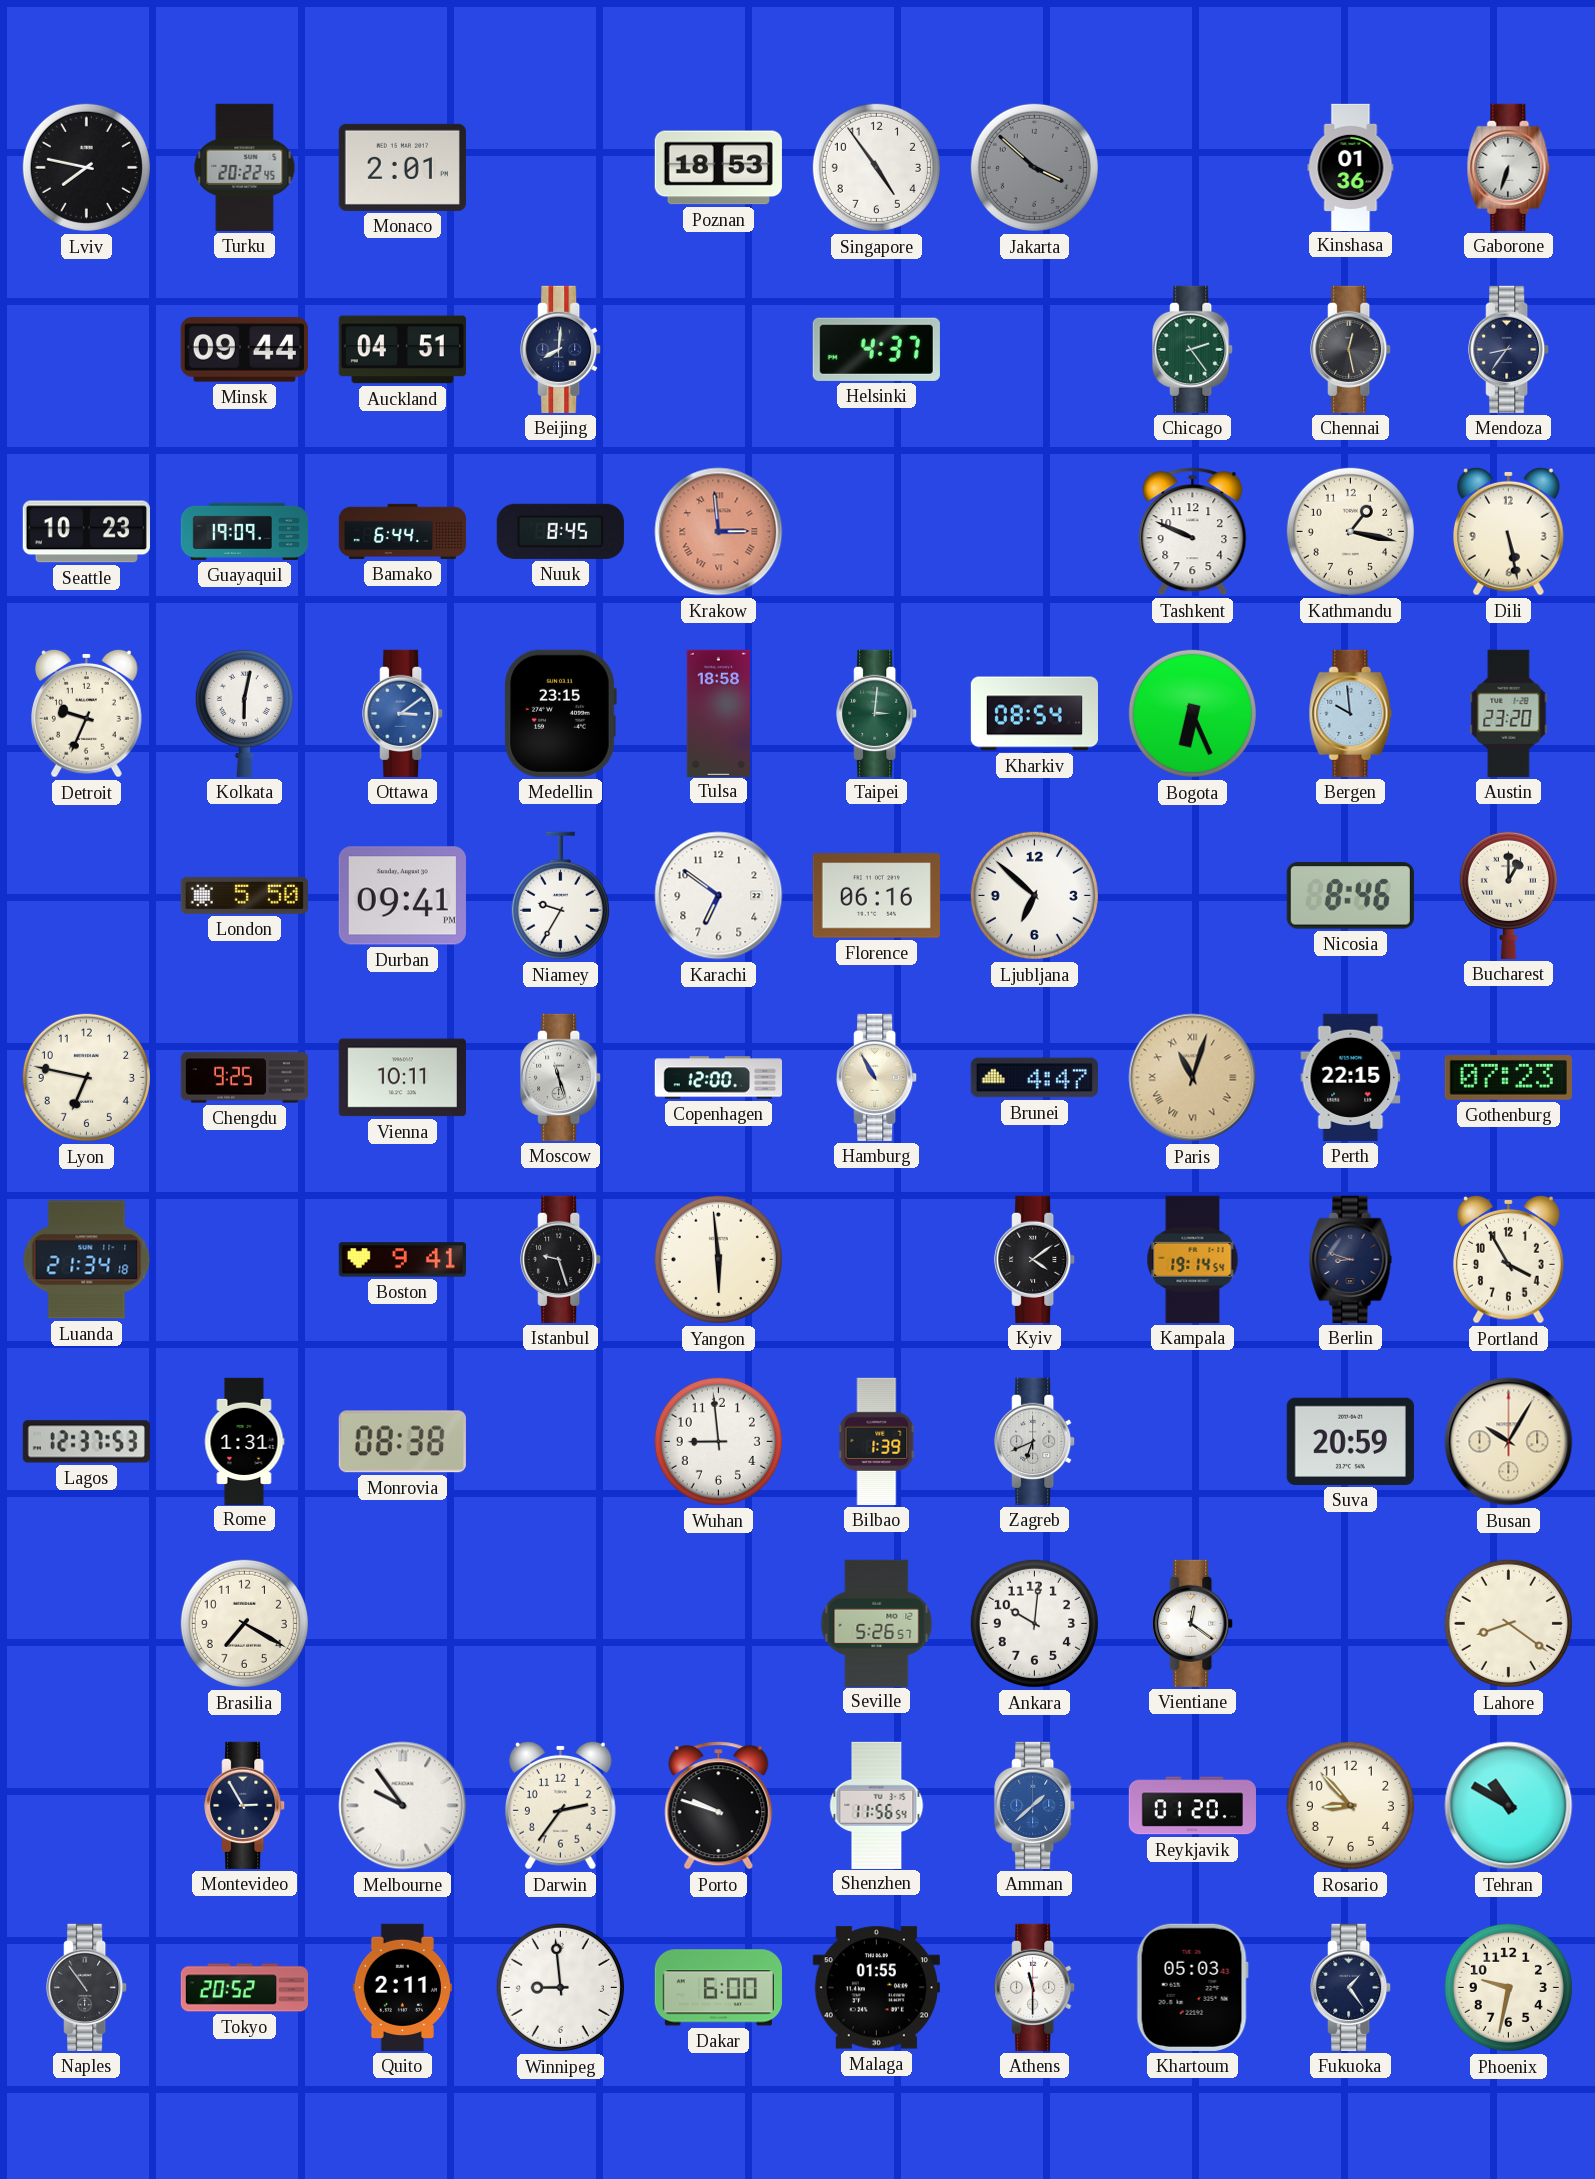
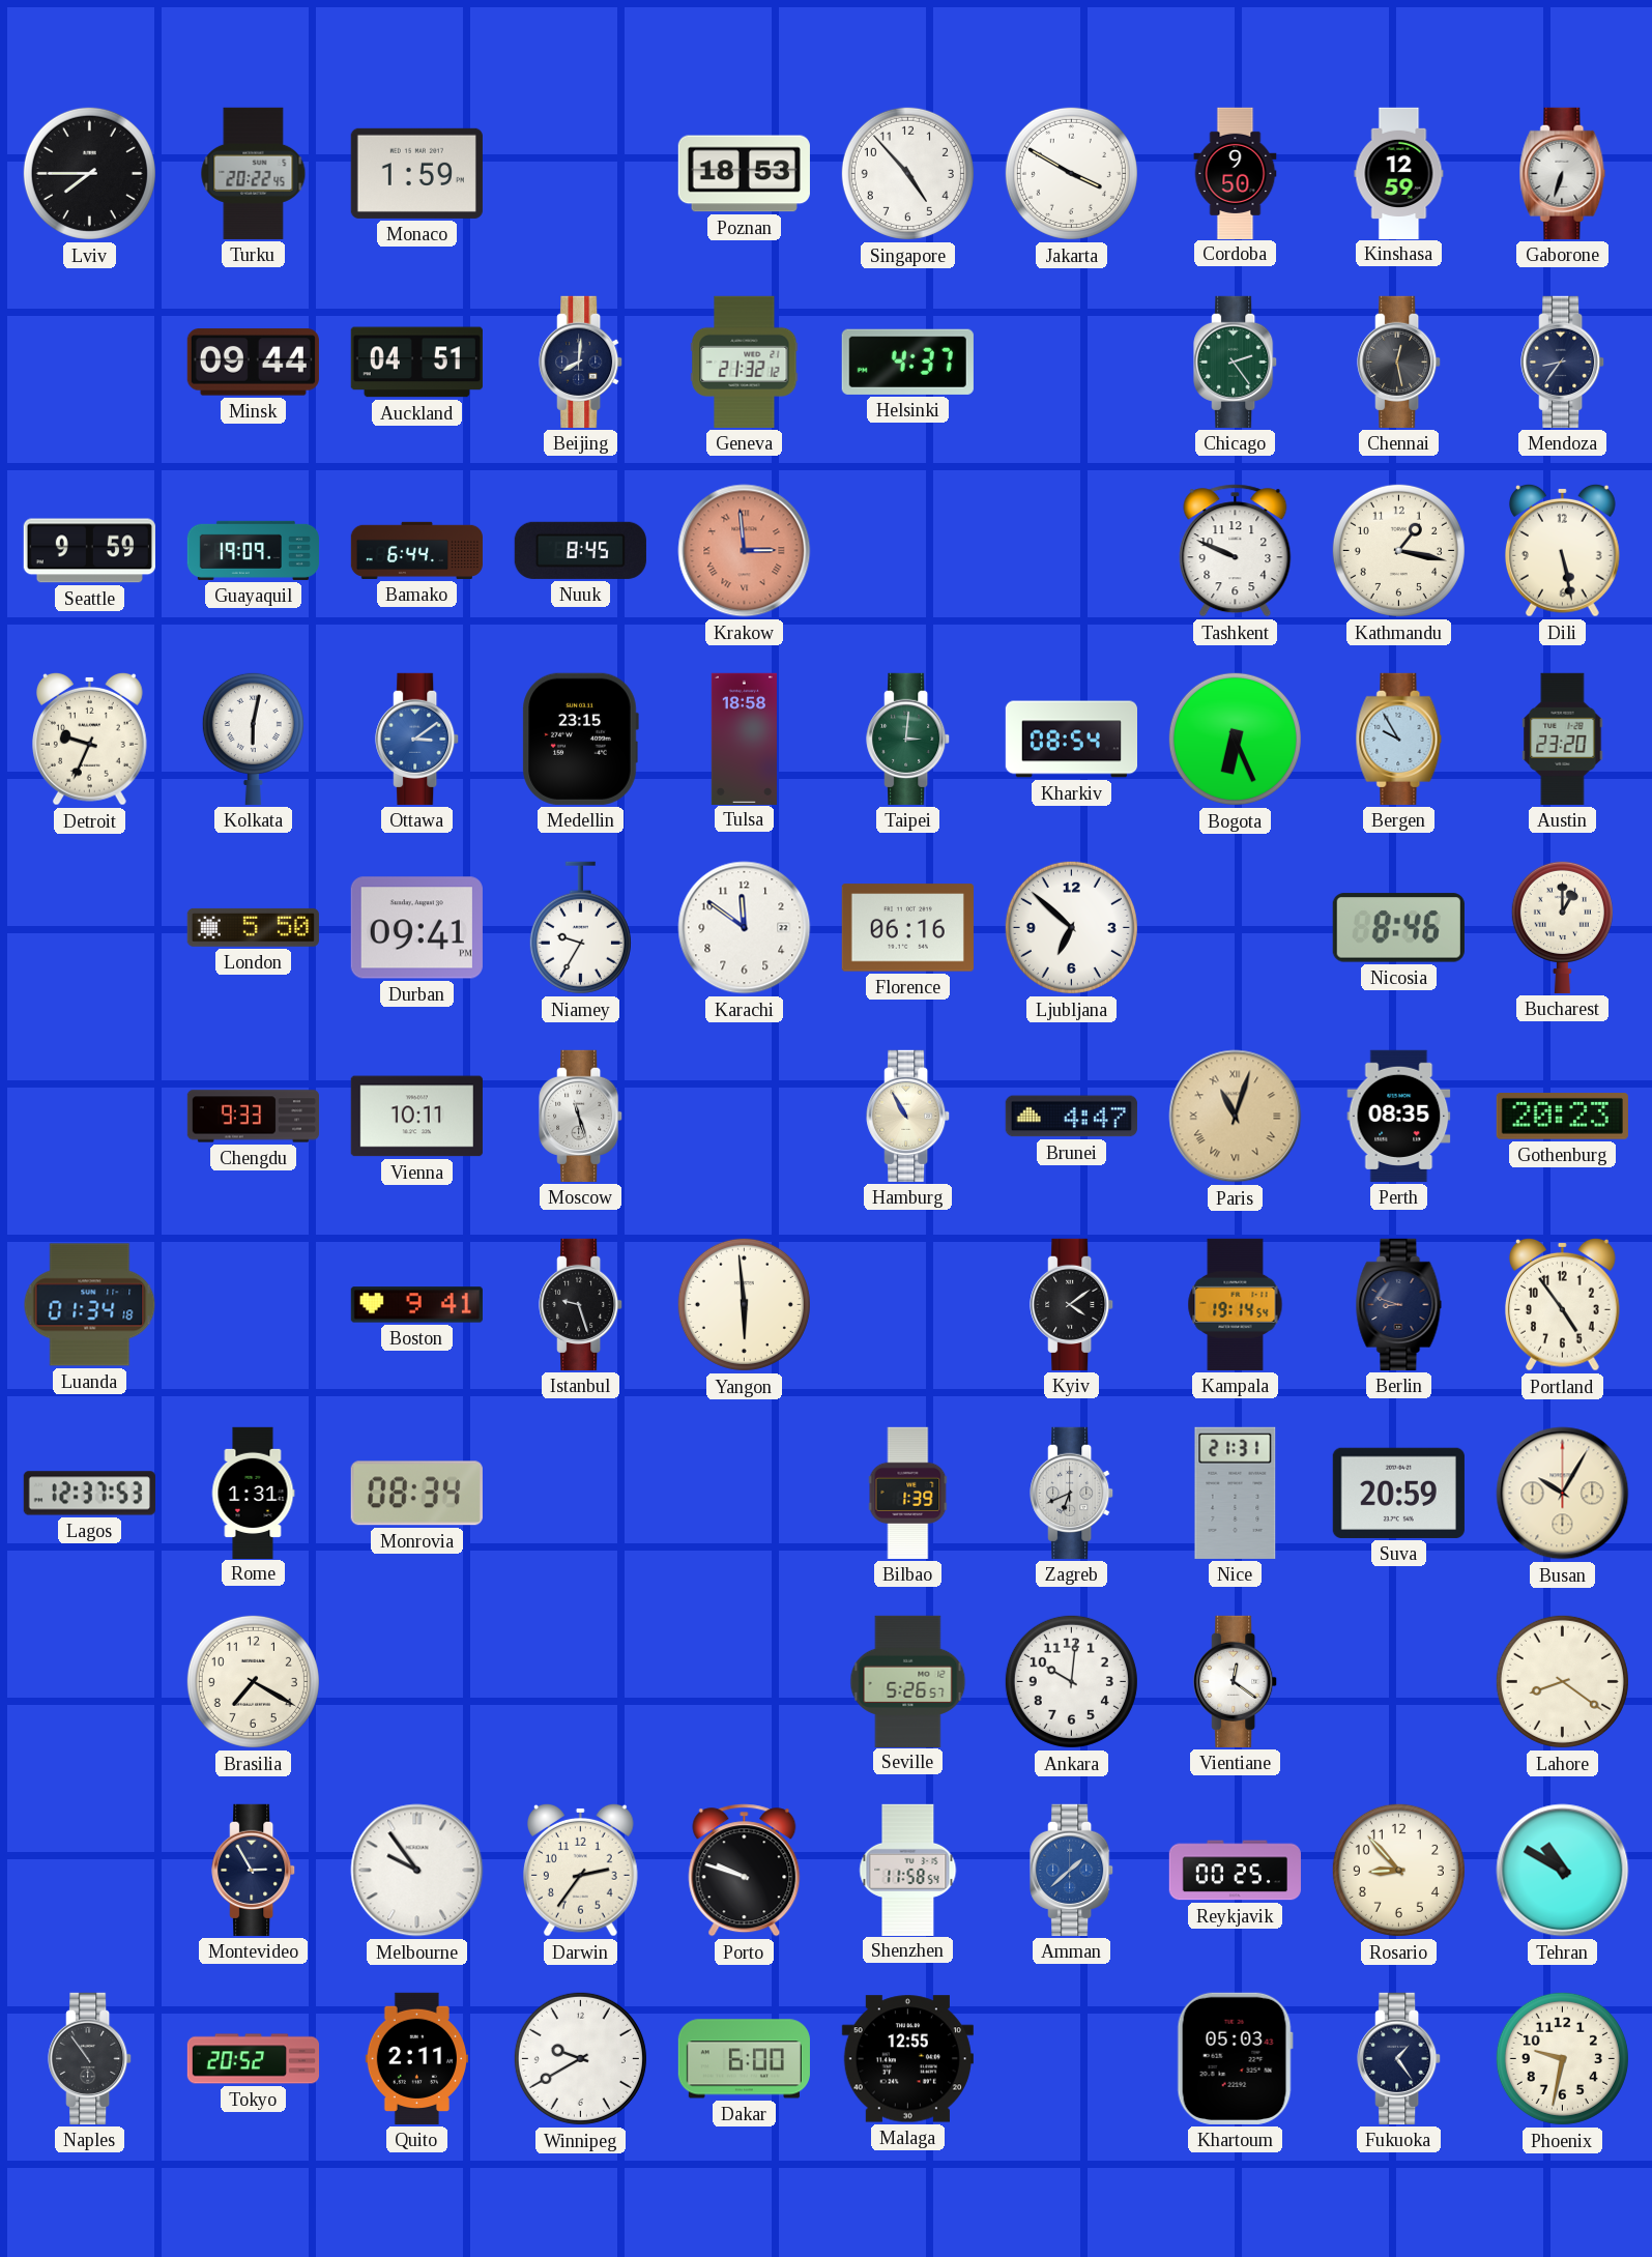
Lviv: 7:47 -> 7:45
Monaco: 2:01 -> 1:59
Singapore: 4:54 -> 4:53
Jakarta: 3:52 -> 3:50
Jakarta dial: grey -> white
Cordoba: none -> 9:50
Kinshasa: 01:36 -> 12:59
Geneva: none -> 21:32
Seattle: 10:23 -> 9:59
Bergen: 9:59 -> 9:55
Karachi: 6:51 -> 11:51
Lyon: 6:47 -> none
Chengdu: 9:25 -> 9:33
Copenhagen: 12:00 -> none
Perth: 22:15 -> 08:35
Gothenburg: 07:23 -> 20:23
Luanda: 21:34 -> 01:34
Portland: 3:55 -> 4:54
Monrovia: 08:38 -> 08:34
Wuhan: 8:59 -> none
Nice: none -> 21:31
Shenzhen: 11:56 -> 11:58
Reykjavik: 01:20 -> 00:25
Winnipeg: 8:59 -> 9:40
Malaga: 01:55 -> 12:55
Athens: 11:30 -> none
